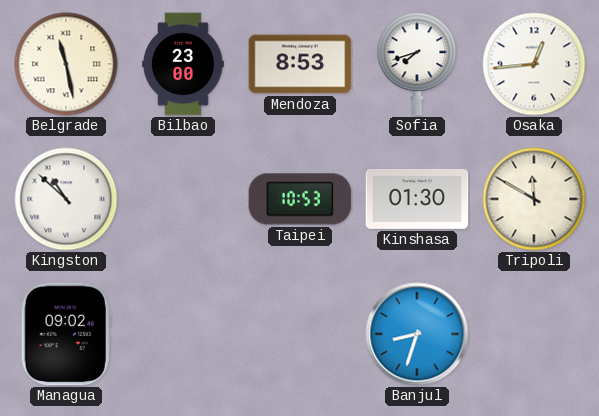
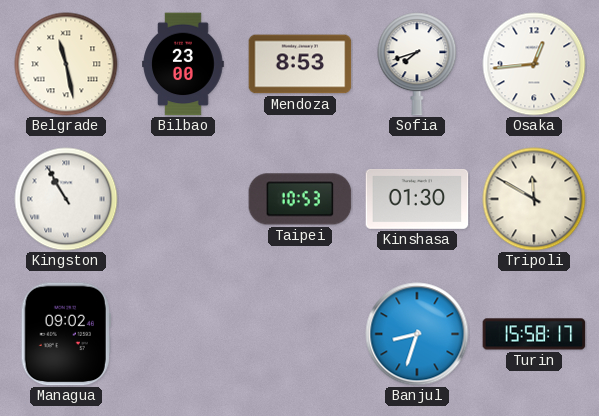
Kingston: 10:52 -> 10:55
Turin: none -> 15:58
